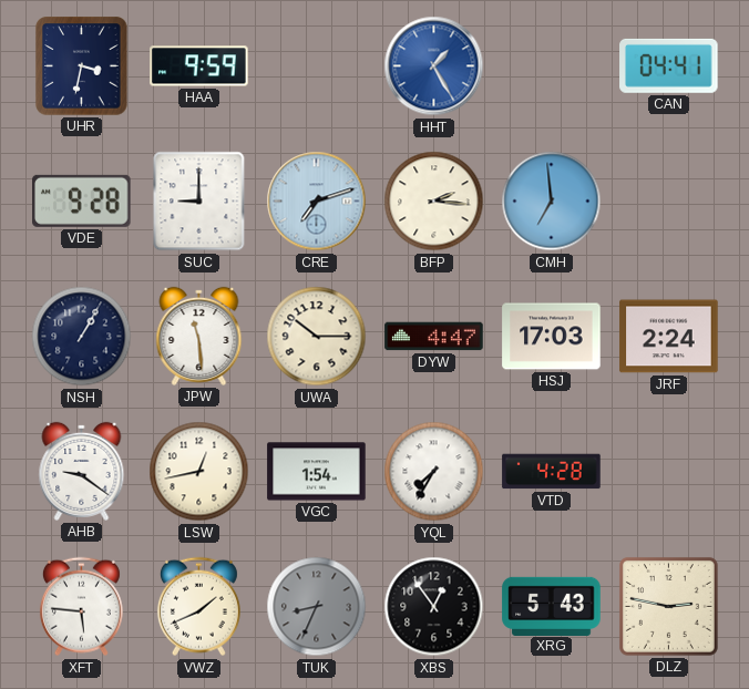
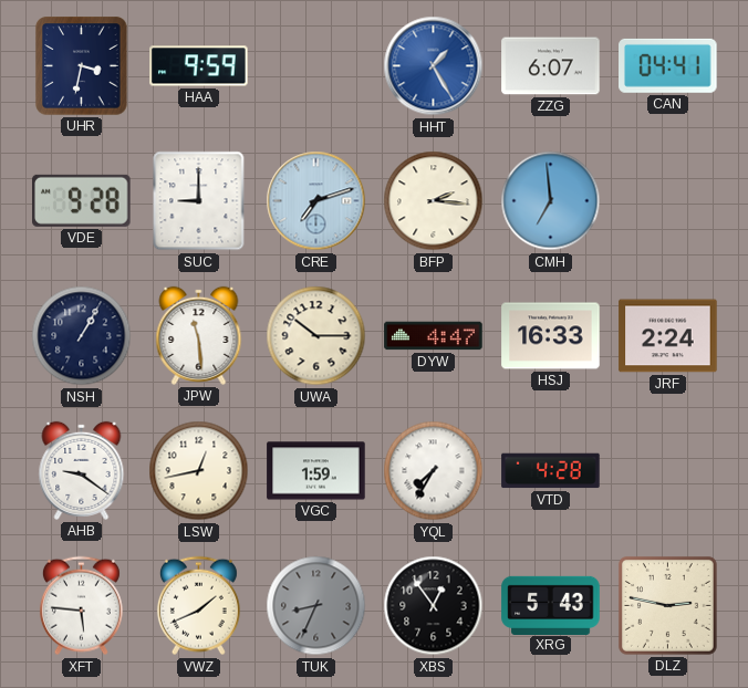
ZZG: none -> 6:07
HSJ: 17:03 -> 16:33
VGC: 1:54 -> 1:59
